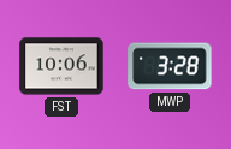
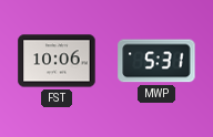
MWP: 3:28 -> 5:31
